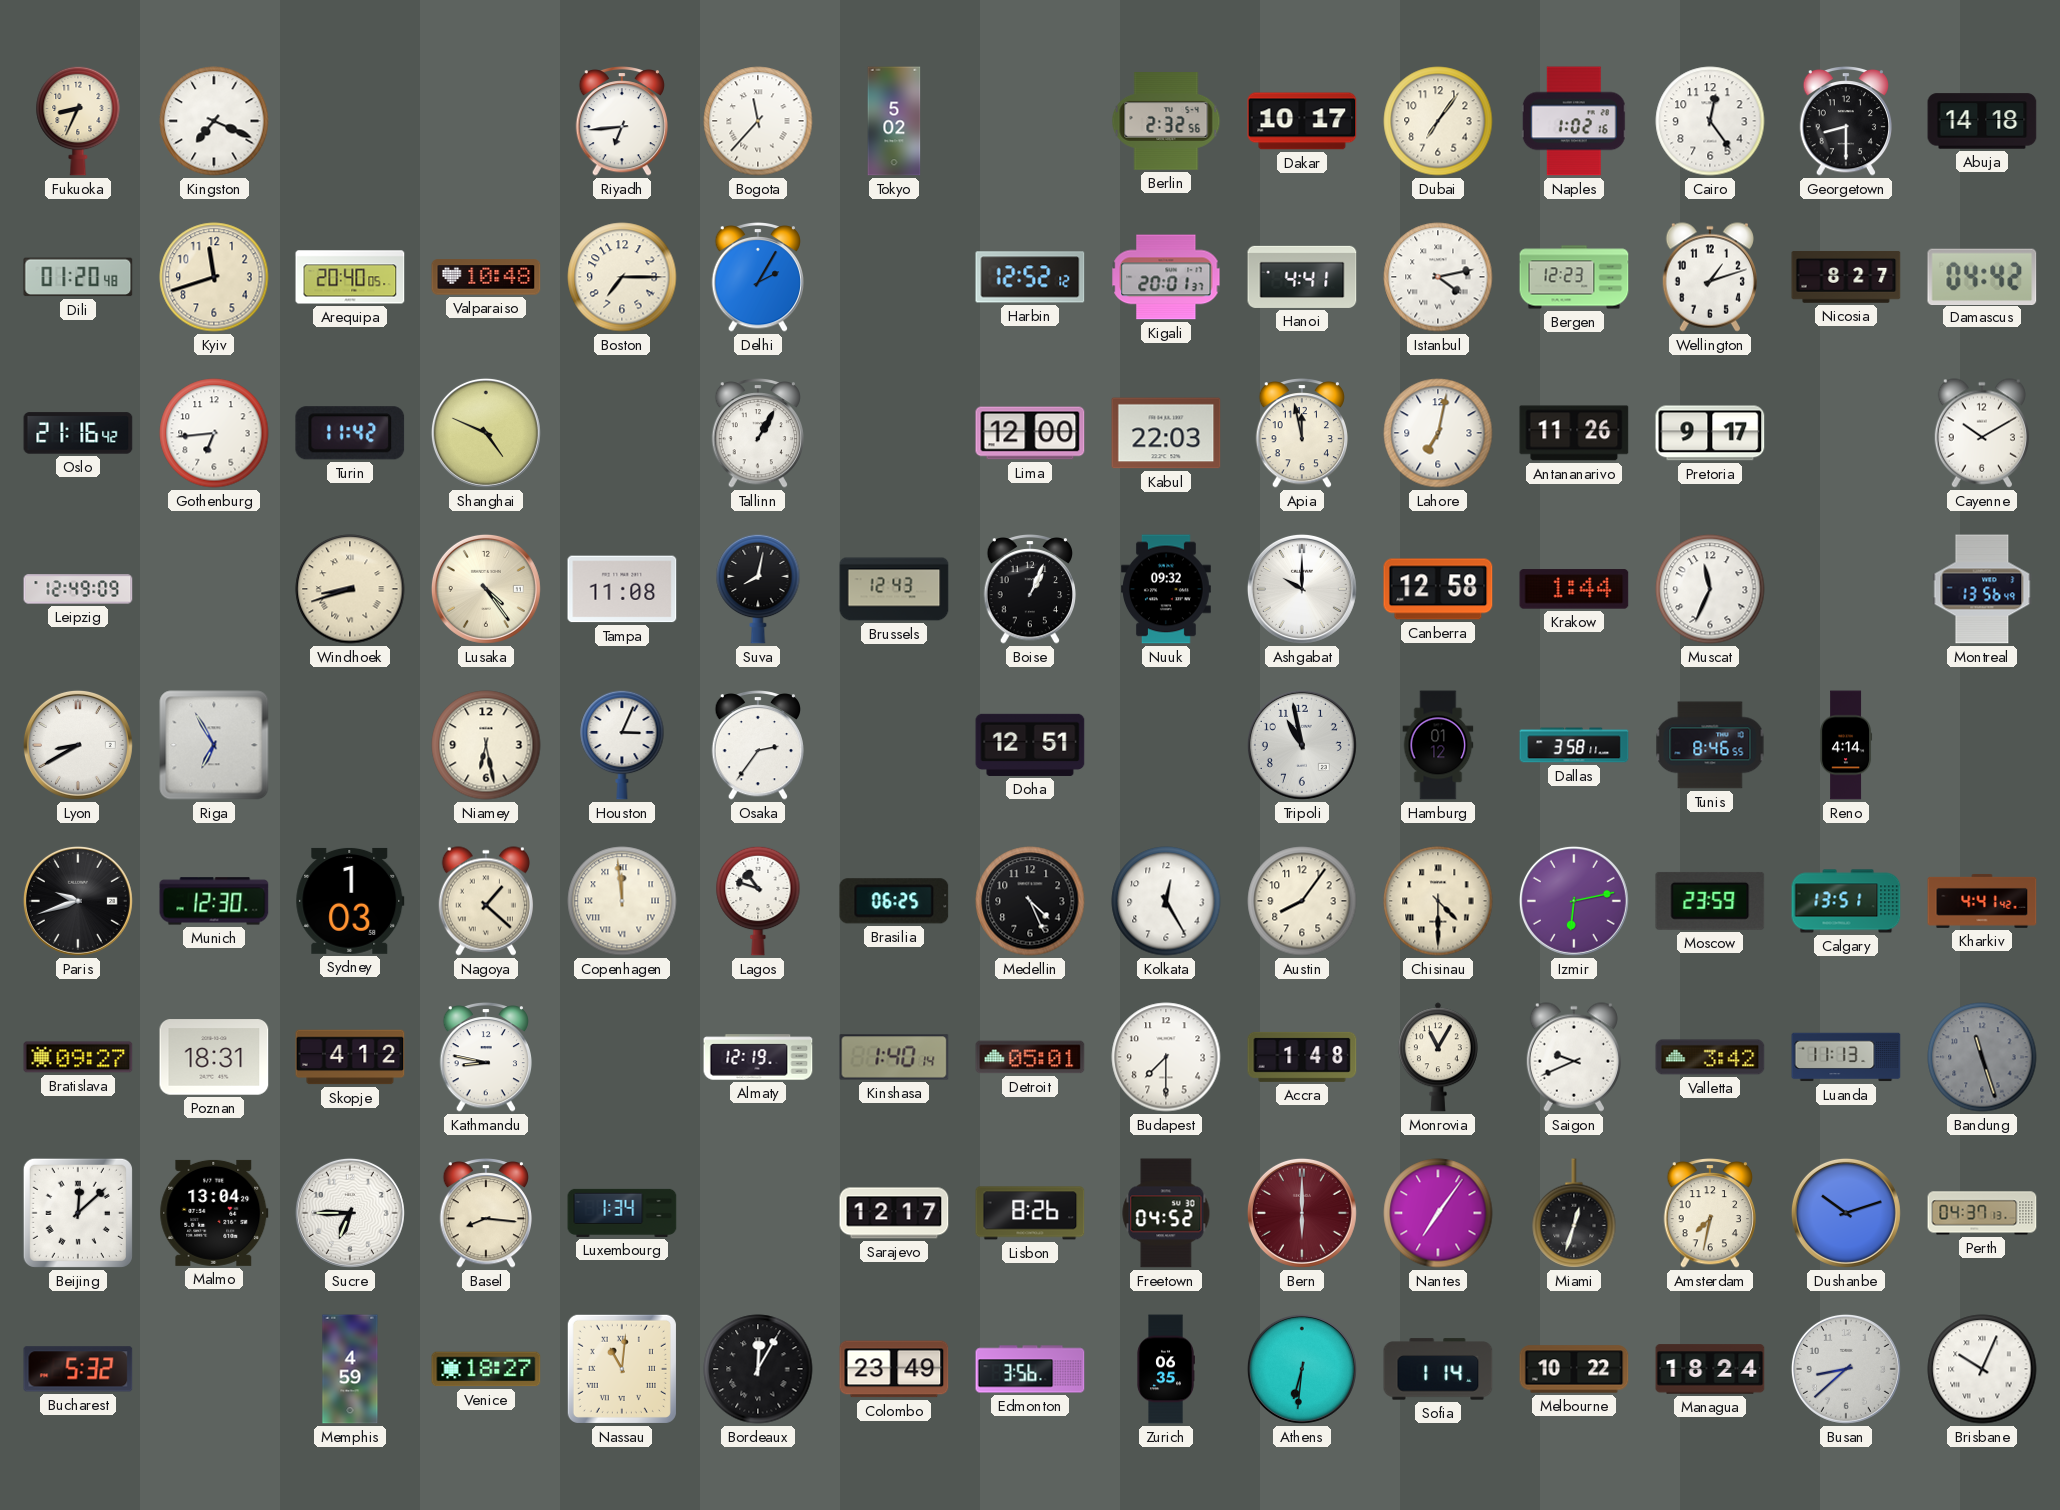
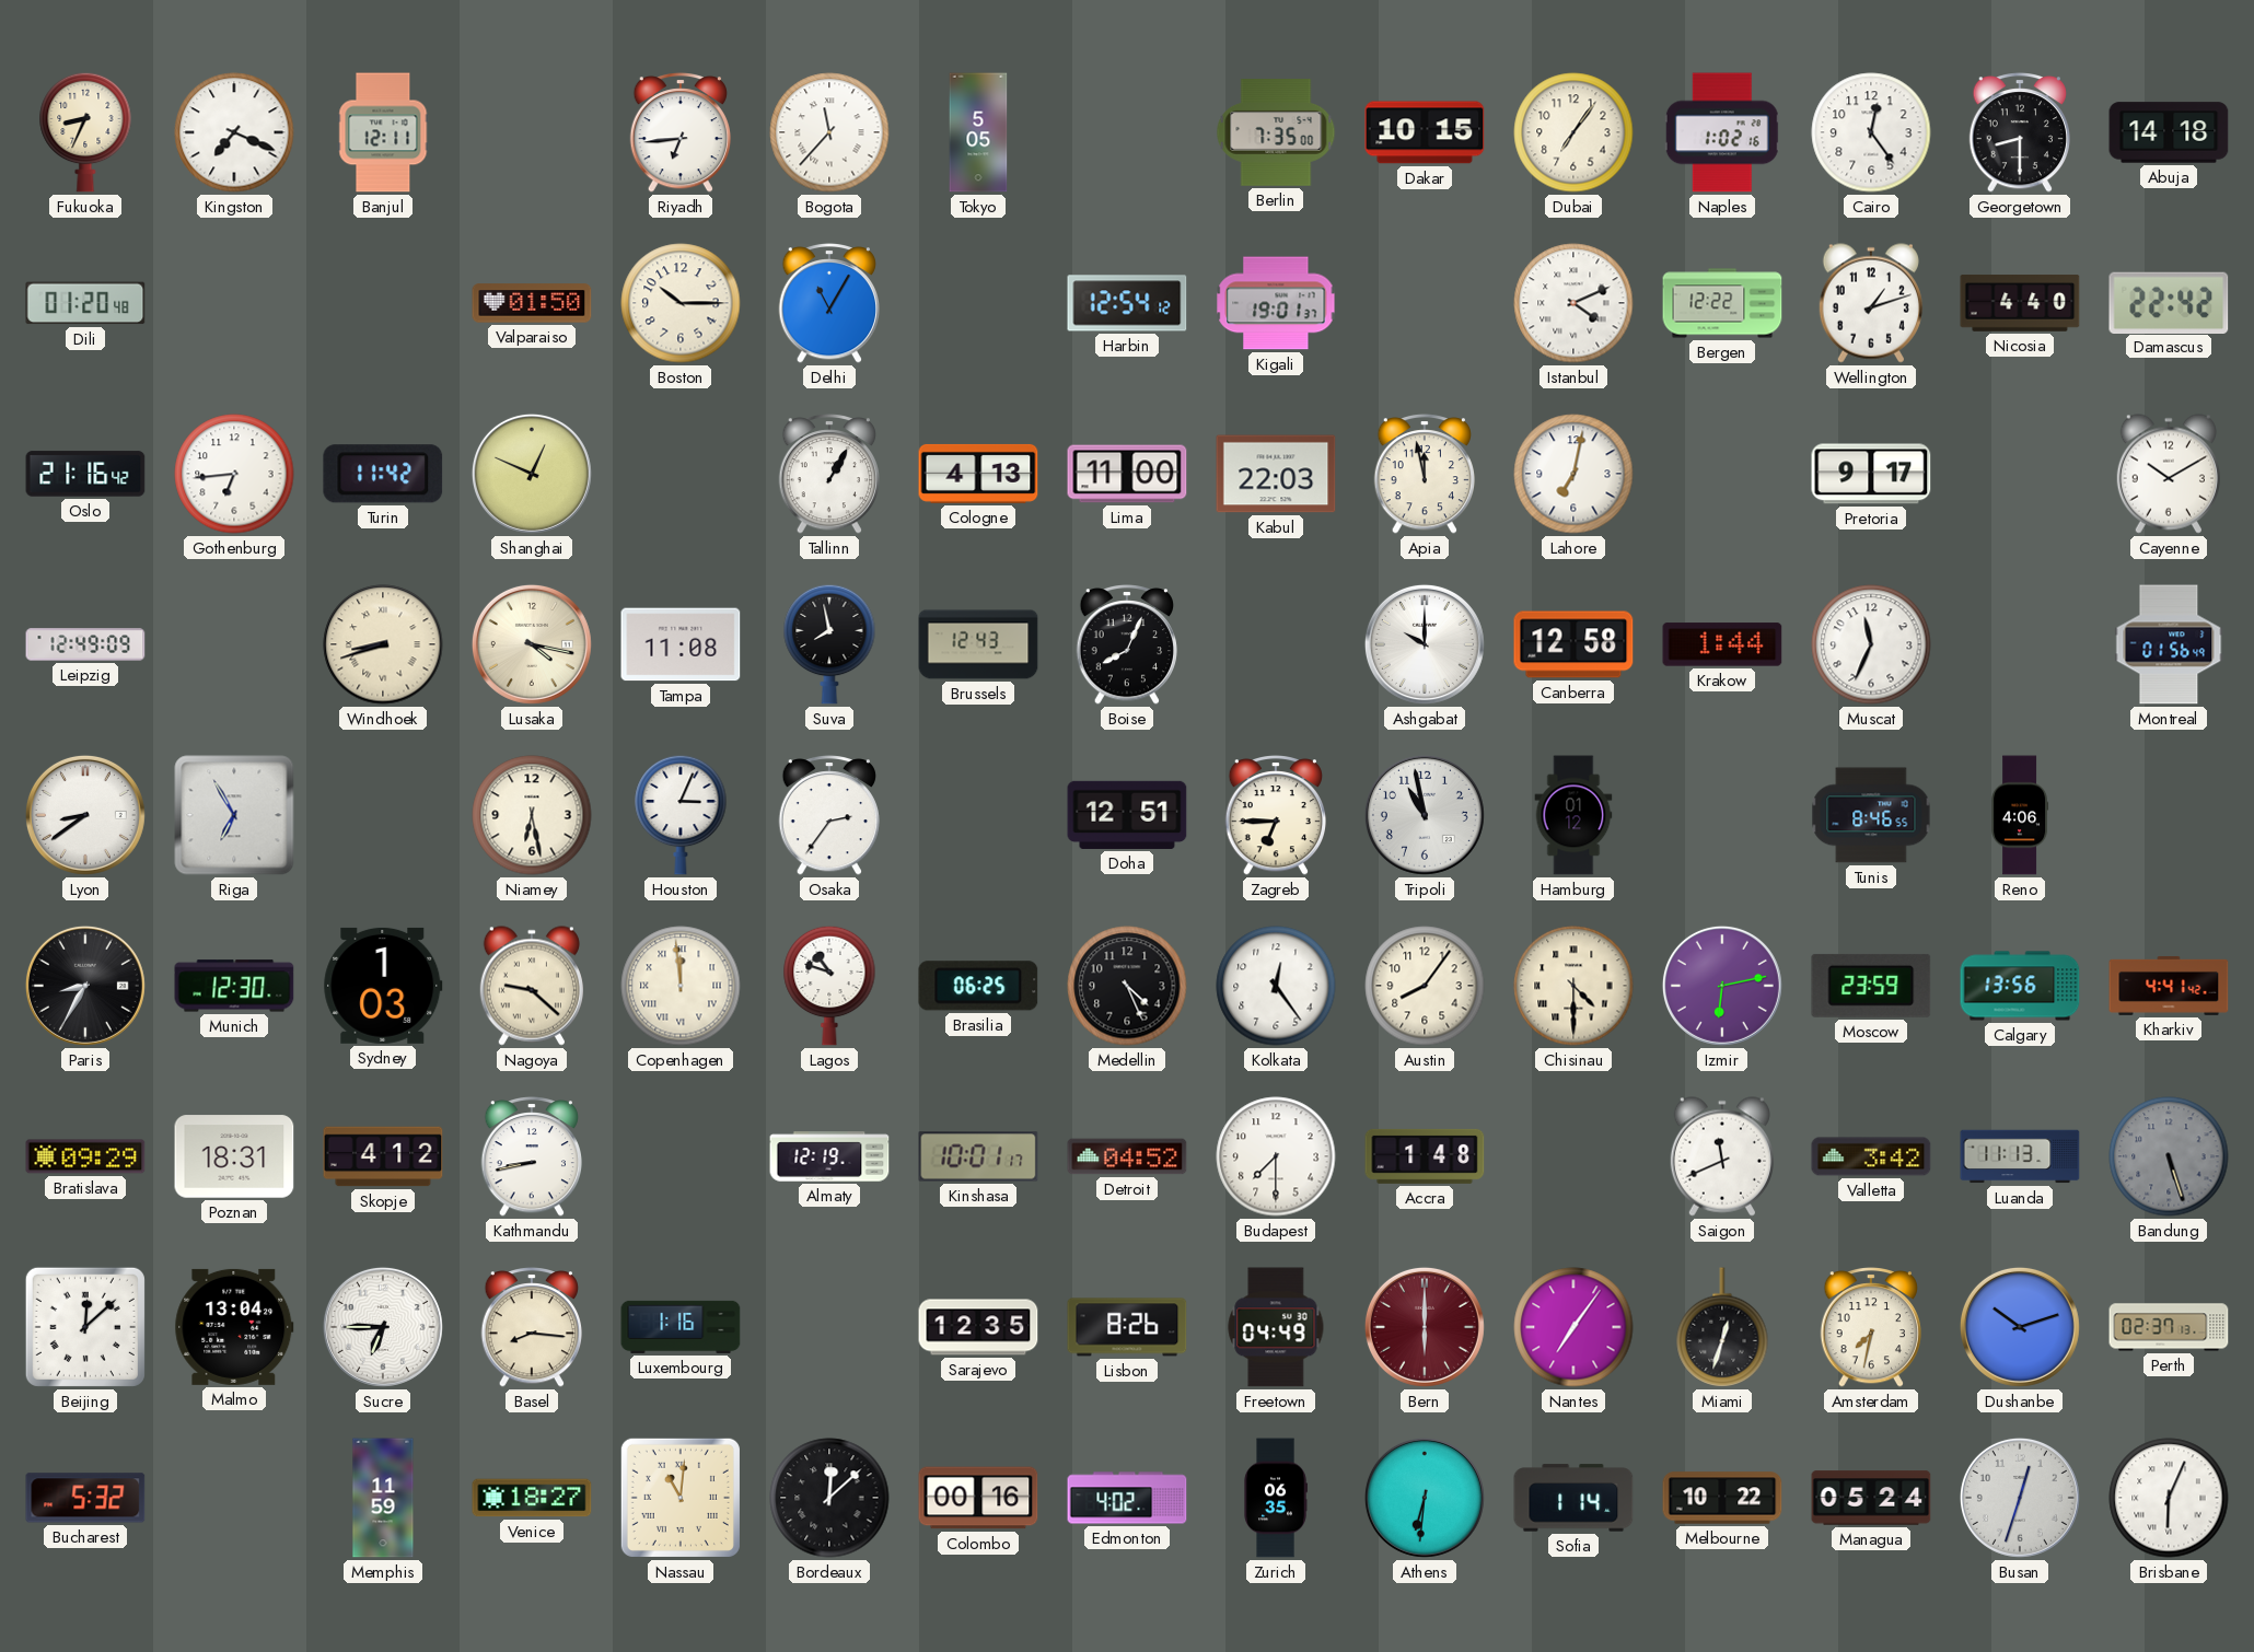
Banjul: none -> 12:11
Tokyo: 5:02 -> 5:05
Berlin: 2:32 -> 7:35
Dakar: 10:17 -> 10:15
Kyiv: 11:42 -> none
Arequipa: 20:40 -> none
Valparaiso: 10:48 -> 01:50
Boston: 7:15 -> 10:15
Delhi: 2:05 -> 11:05
Harbin: 12:52 -> 12:54
Kigali: 20:01 -> 19:01
Hanoi: 4:41 -> none
Istanbul: 4:13 -> 4:11
Bergen: 12:23 -> 12:22
Nicosia: 8:27 -> 4:40
Damascus: 04:42 -> 22:42
Shanghai: 4:49 -> 12:49
Cologne: none -> 4:13
Lima: 12:00 -> 11:00
Antananarivo: 11:26 -> none
Lusaka: 4:24 -> 4:17
Suva: 8:02 -> 7:58
Boise: 1:04 -> 8:04
Nuuk: 09:32 -> none
Montreal: 13:56 -> 01:56
Lyon: 8:40 -> 8:39
Zagreb: none -> 6:45
Dallas: 3:58 -> none
Reno: 4:14 -> 4:06
Paris: 9:42 -> 8:35
Nagoya: 1:22 -> 9:22
Kolkata: 12:25 -> 12:24
Calgary: 13:51 -> 13:56
Bratislava: 09:27 -> 09:29
Kathmandu: 8:47 -> 8:43
Kinshasa: 1:40 -> 10:01
Detroit: 05:01 -> 04:52
Monrovia: 11:05 -> none
Saigon: 9:41 -> 11:41
Bandung: 11:27 -> 5:27
Luxembourg: 1:34 -> 1:16
Sarajevo: 12:17 -> 12:35
Freetown: 04:52 -> 04:49
Perth: 04:37 -> 02:37
Memphis: 4:59 -> 11:59
Bordeaux: 12:05 -> 12:08
Colombo: 23:49 -> 00:16
Edmonton: 3:56 -> 4:02
Managua: 18:24 -> 05:24
Busan: 8:38 -> 12:33
Brisbane: 10:04 -> 6:04
